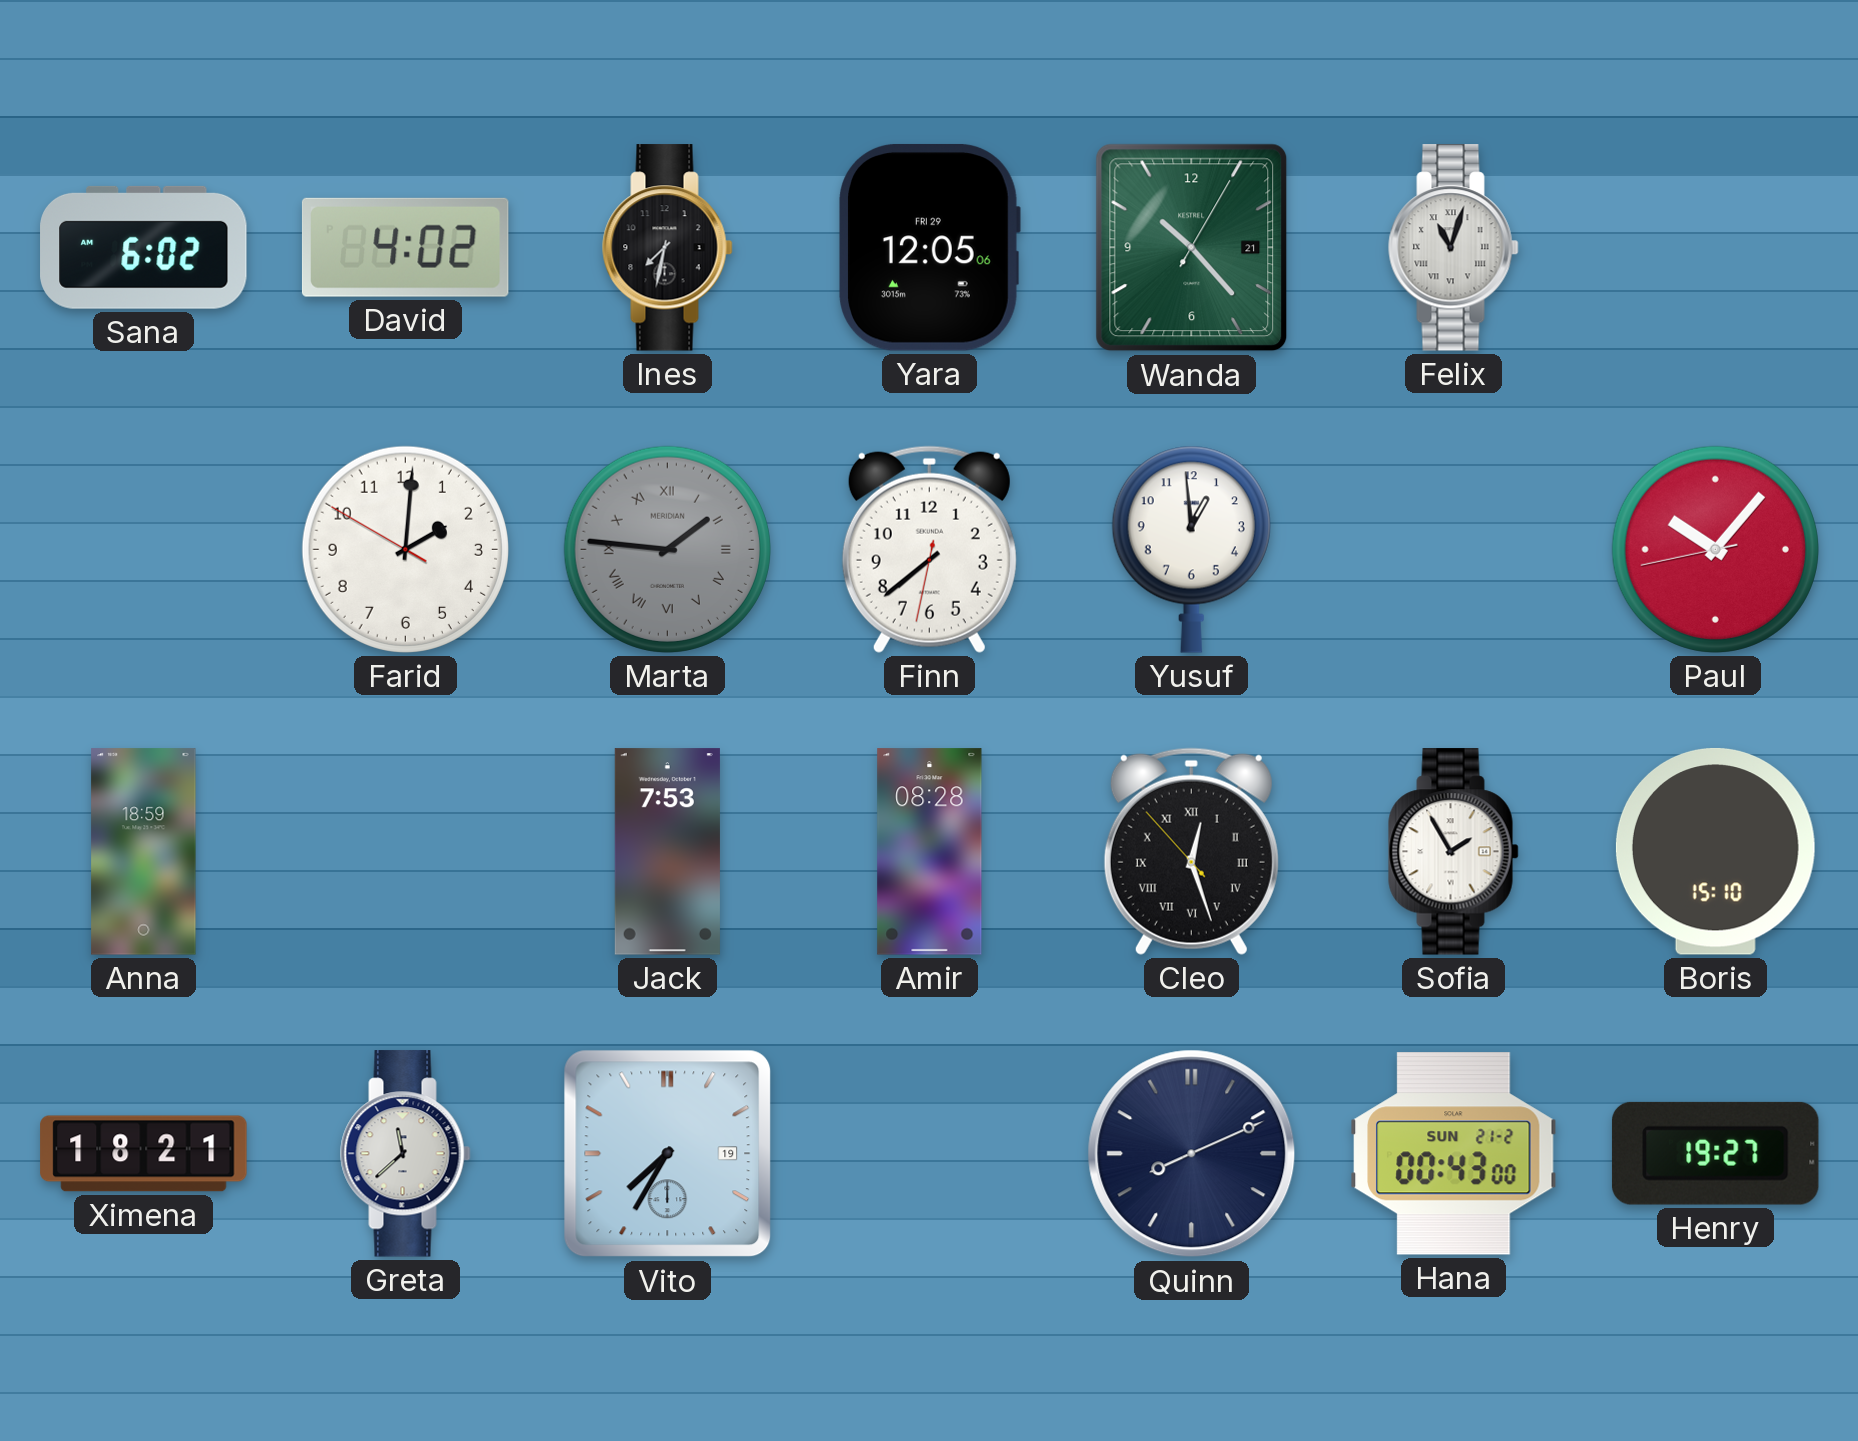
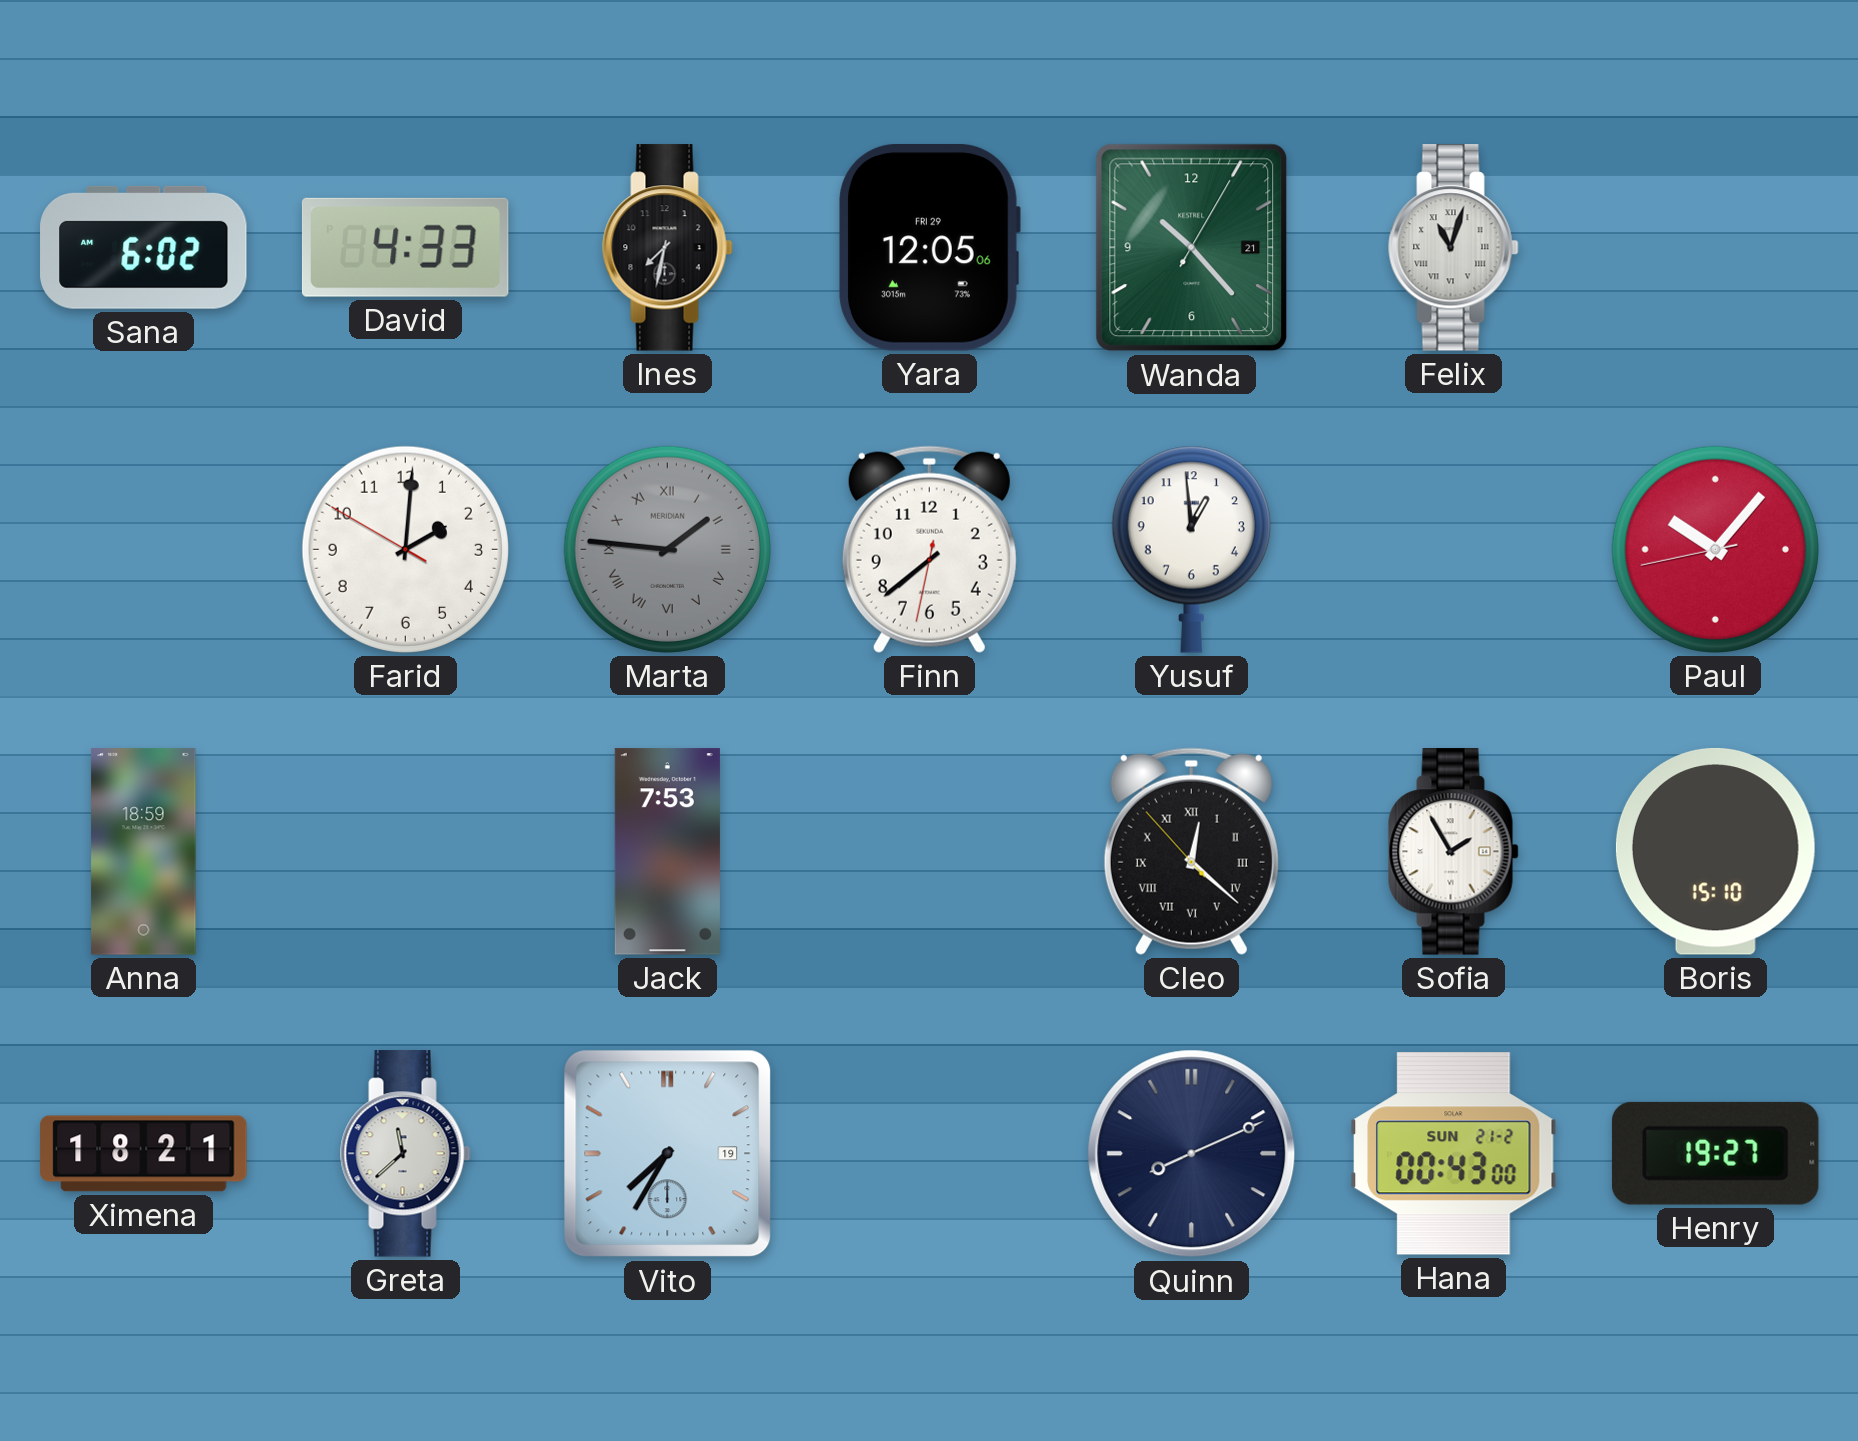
David: 4:02 -> 4:33
Amir: 08:28 -> none
Cleo: 12:26 -> 12:21
